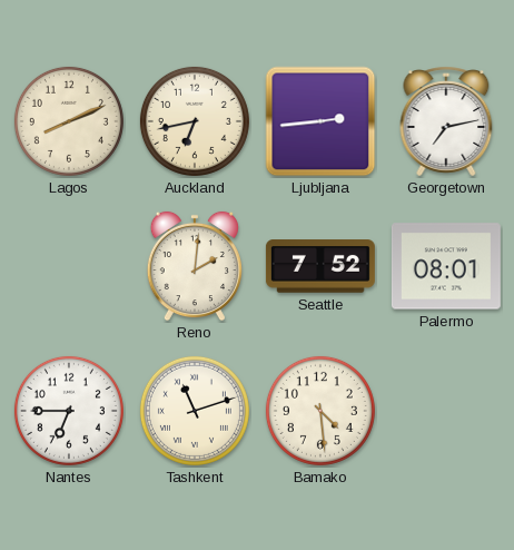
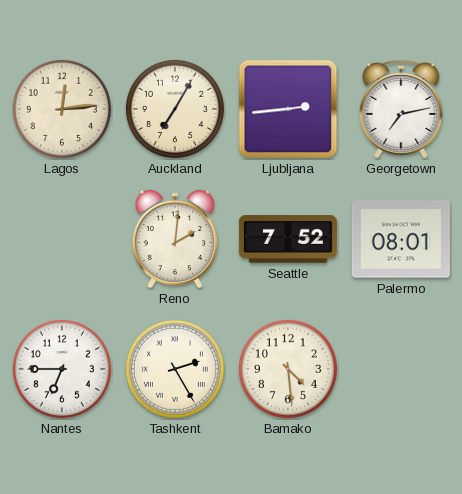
Lagos: 8:11 -> 12:14
Auckland: 6:43 -> 7:05
Tashkent: 11:12 -> 2:25
